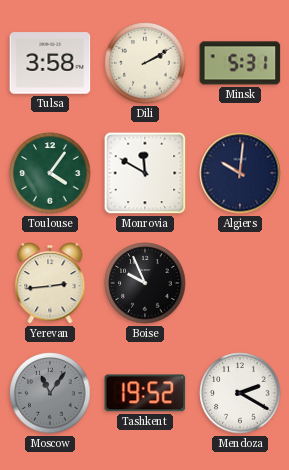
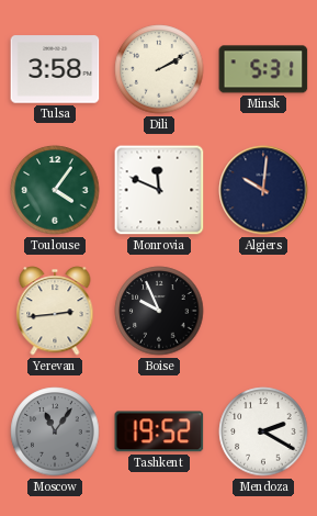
Monrovia: 11:50 -> 11:49
